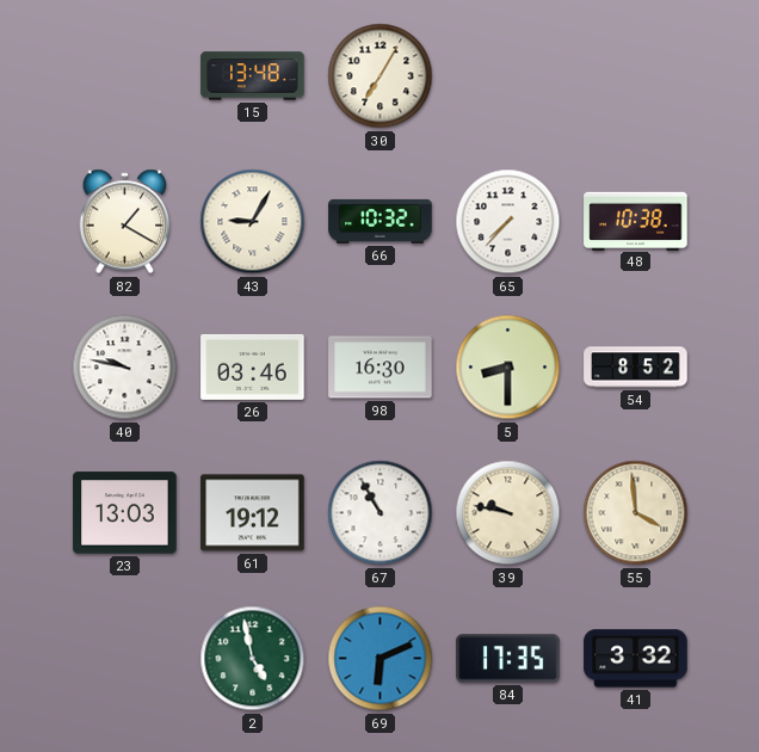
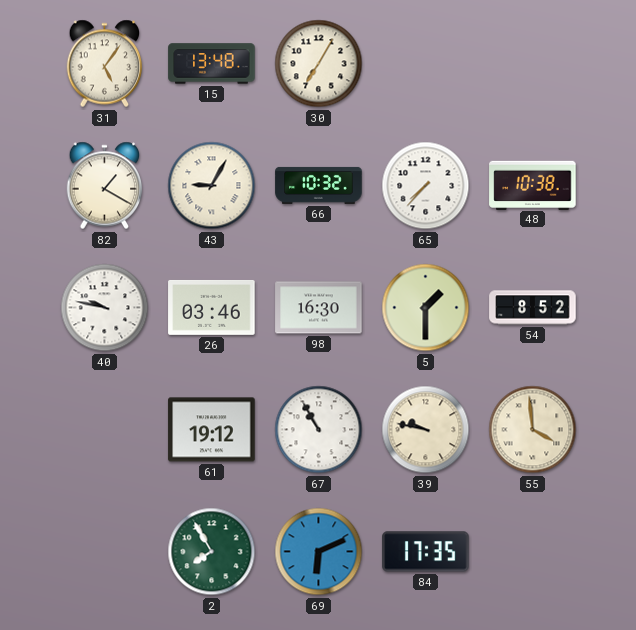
31: none -> 5:06
5: 8:30 -> 1:30
23: 13:03 -> none
2: 4:58 -> 7:55
41: 3:32 -> none
